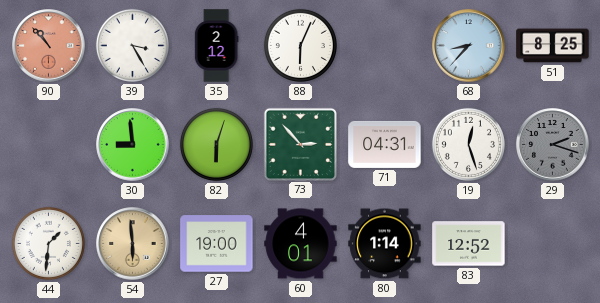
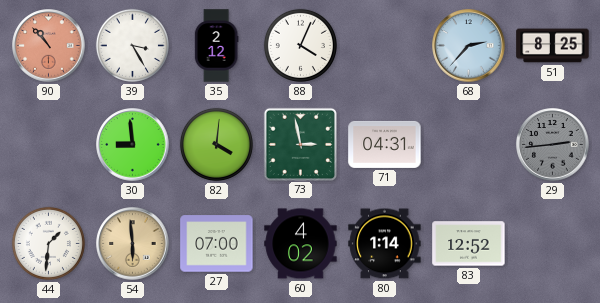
88: 6:04 -> 4:04
68: 8:37 -> 2:37
82: 6:03 -> 4:01
73: 2:53 -> 2:58
19: 12:27 -> none
29: 2:18 -> 2:44
27: 19:00 -> 07:00
60: 4:01 -> 4:02
